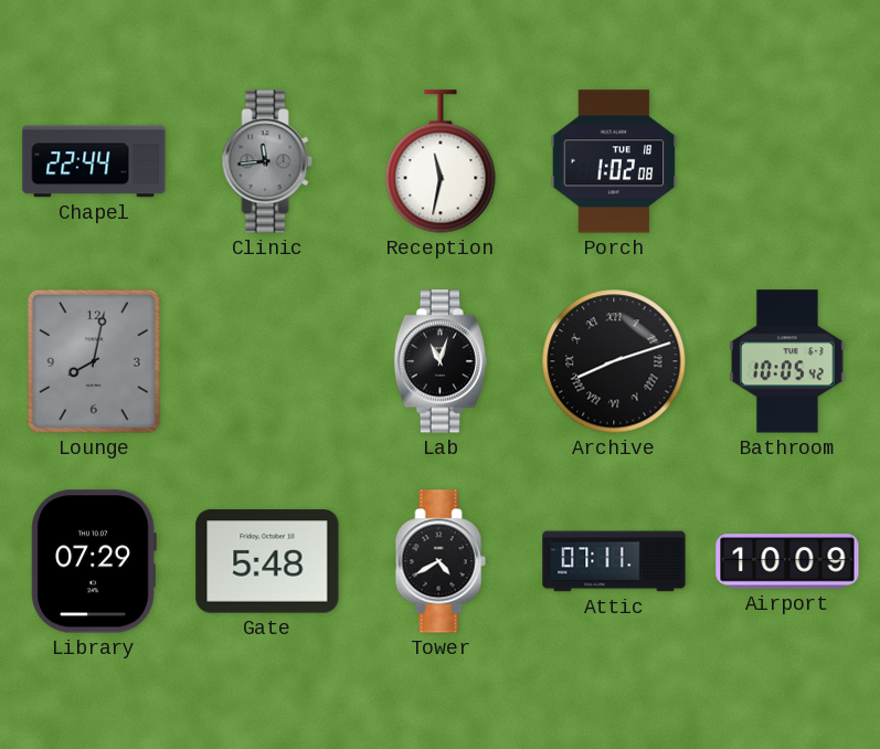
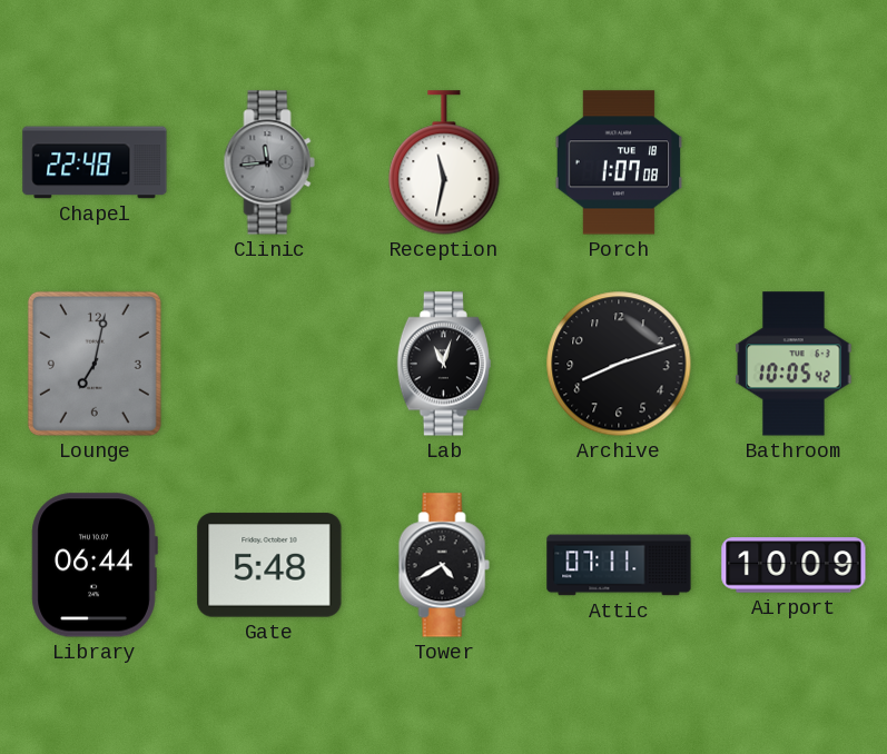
Chapel: 22:44 -> 22:48
Porch: 1:02 -> 1:07
Lounge: 8:02 -> 7:02
Archive numerals: Roman -> Arabic
Library: 07:29 -> 06:44
